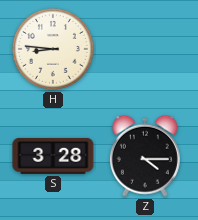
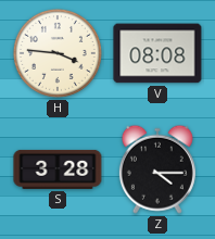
H: 8:46 -> 3:46
V: none -> 08:08
